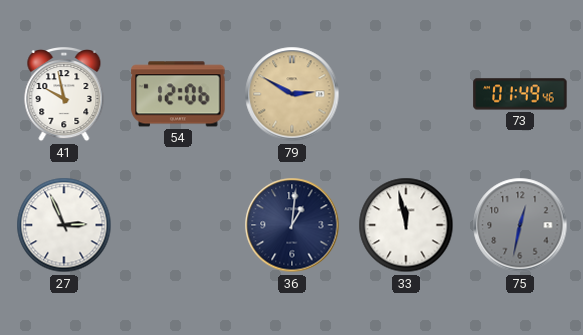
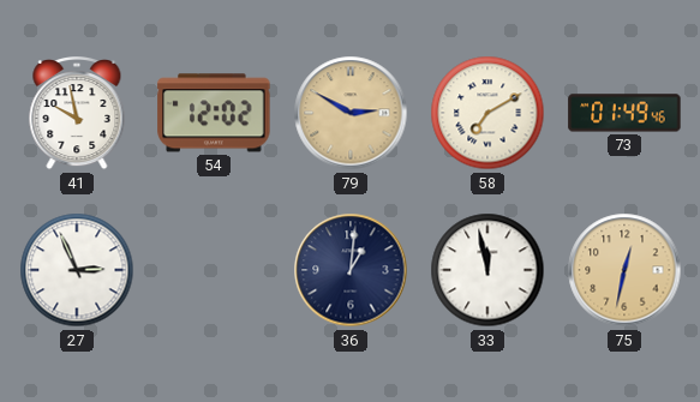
54: 12:06 -> 12:02
58: none -> 7:10
75 dial: grey -> champagne
